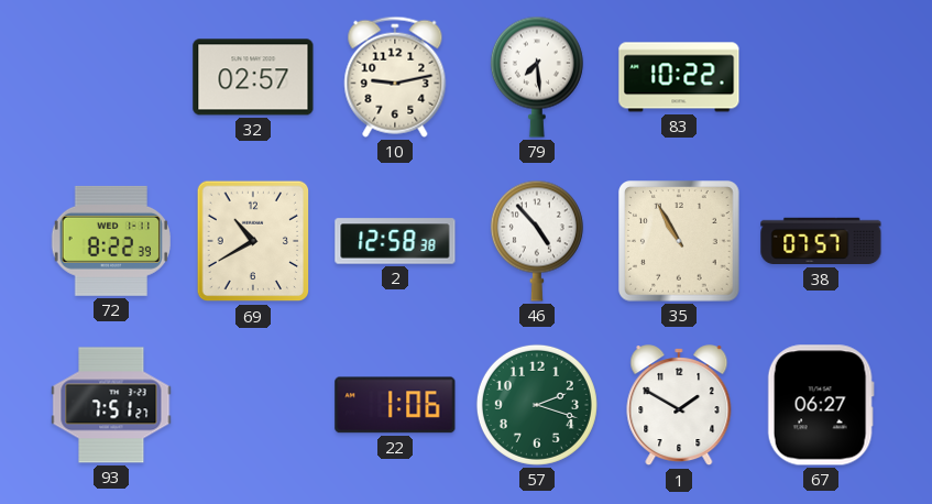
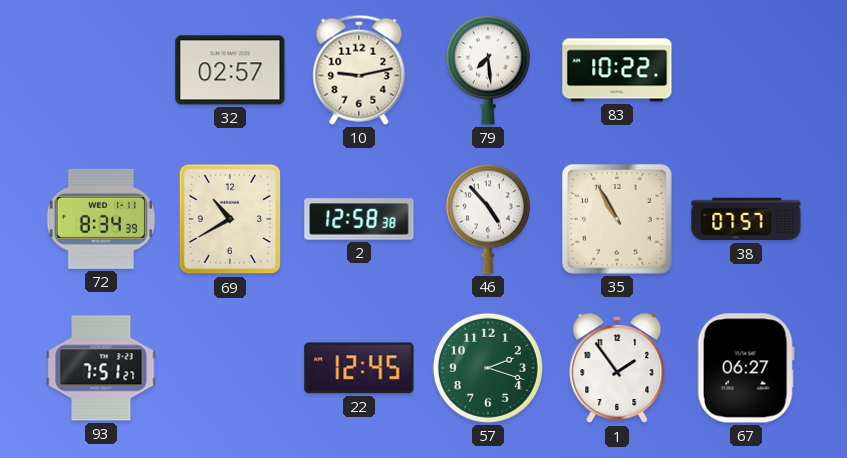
72: 8:22 -> 8:34
22: 1:06 -> 12:45
1: 1:50 -> 1:54
